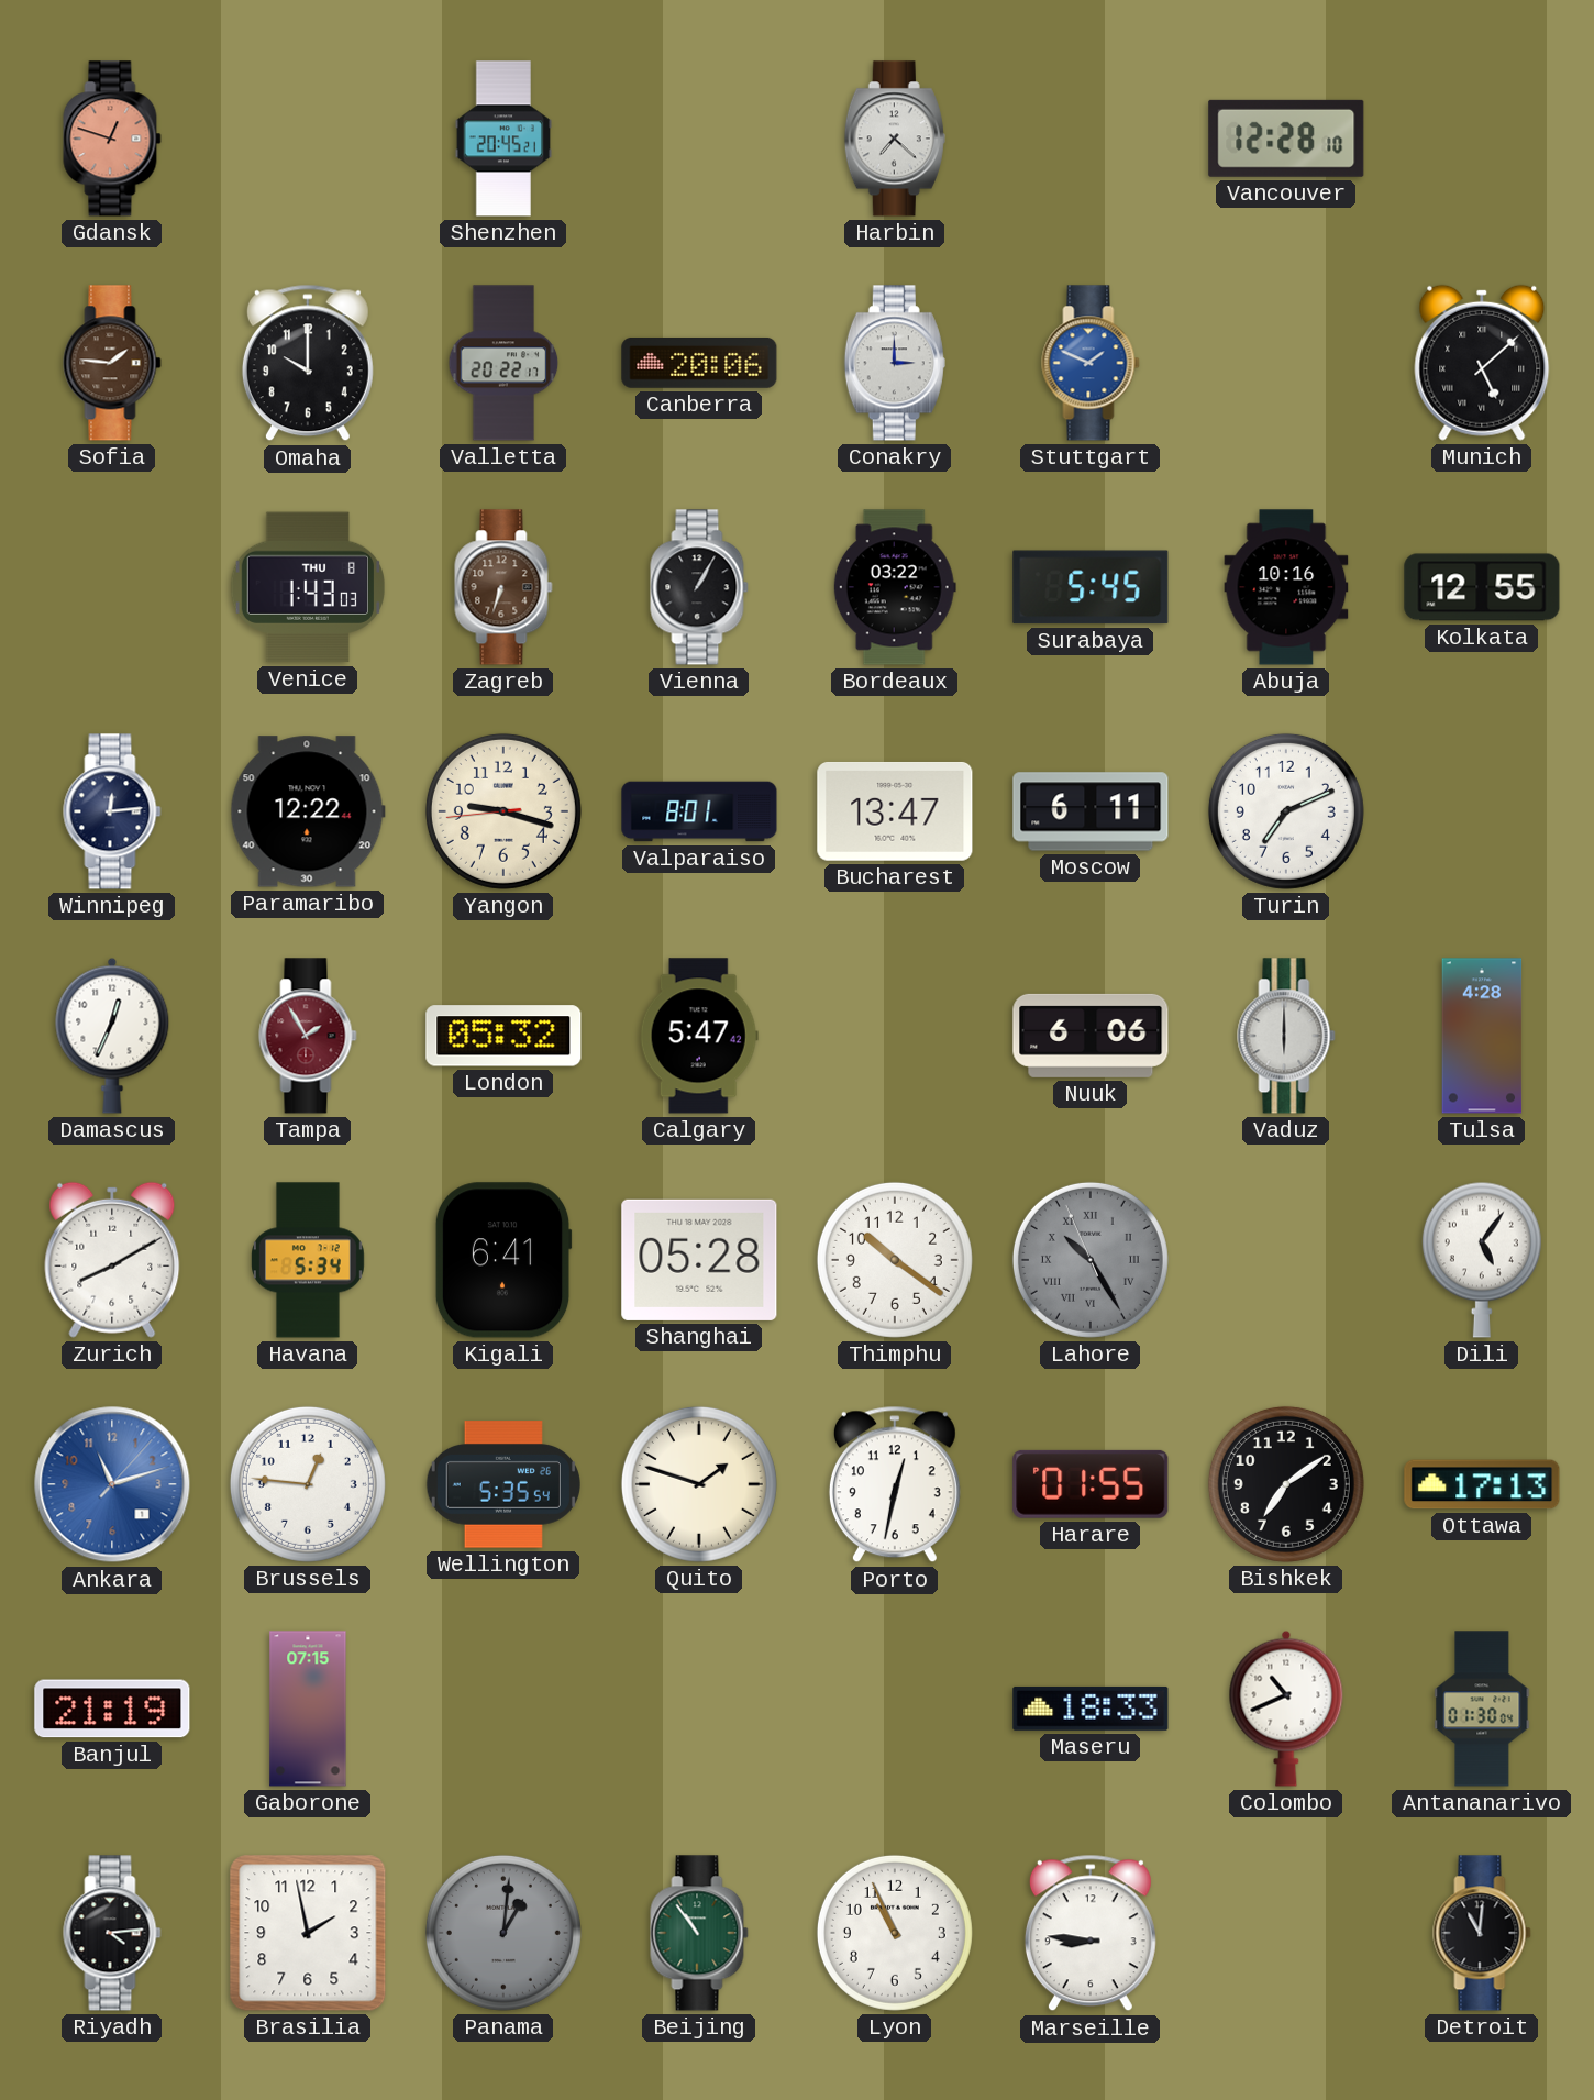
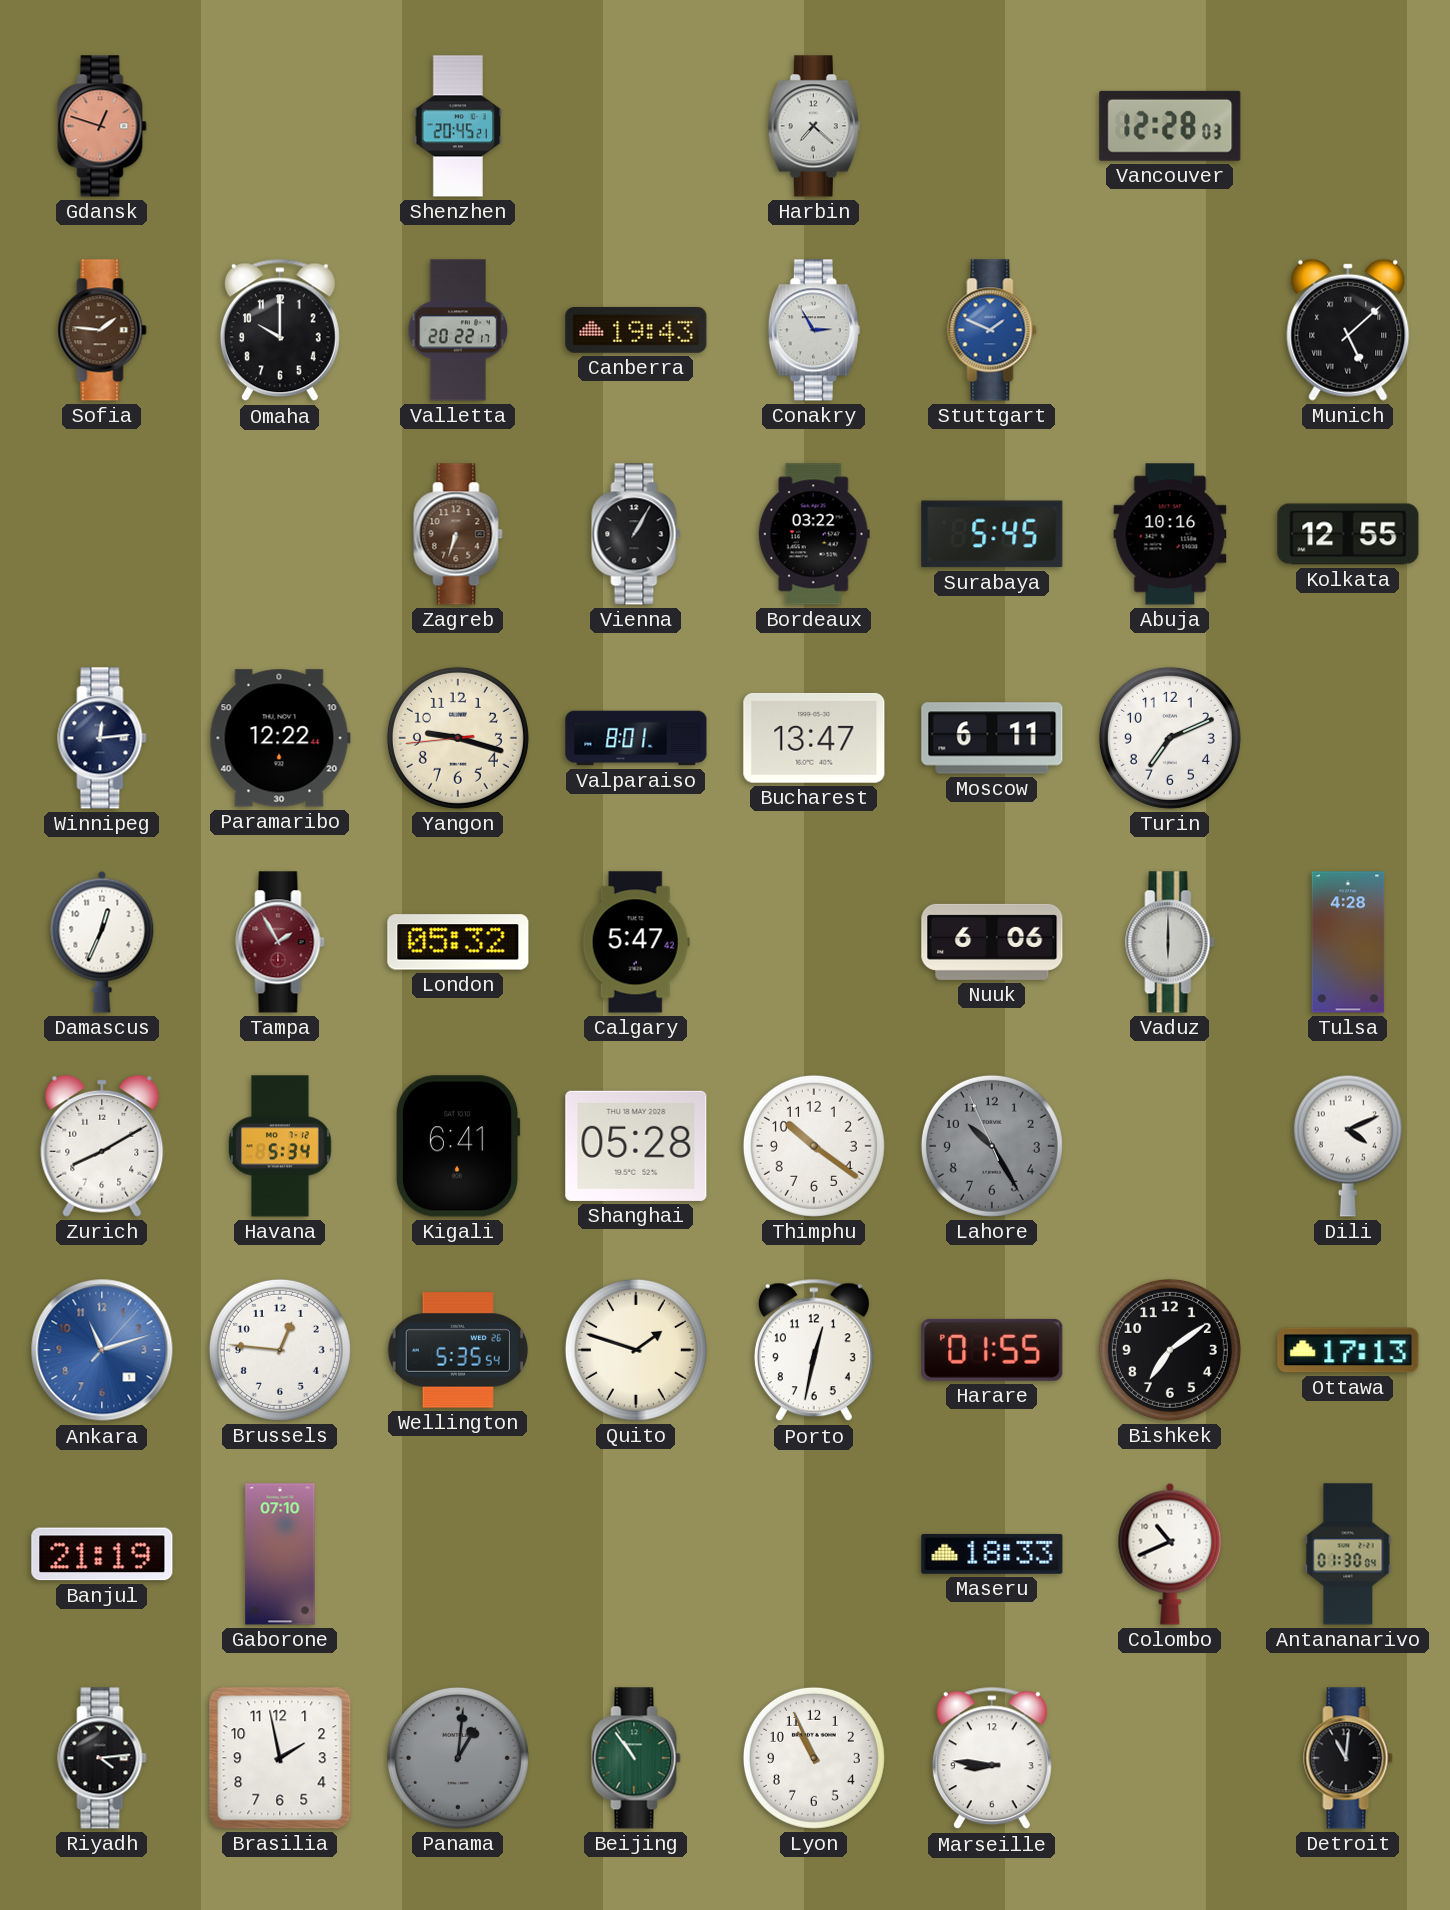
Vancouver: 12:28:10 -> 12:28:03
Canberra: 20:06 -> 19:43
Conakry: 3:00 -> 2:55
Venice: 1:43 -> none
Lahore numerals: Roman -> Arabic
Dili: 5:06 -> 4:11
Gaborone: 07:15 -> 07:10
